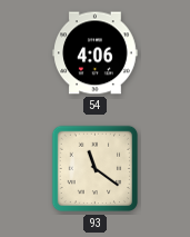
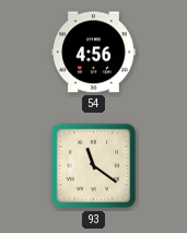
54: 4:06 -> 4:56
